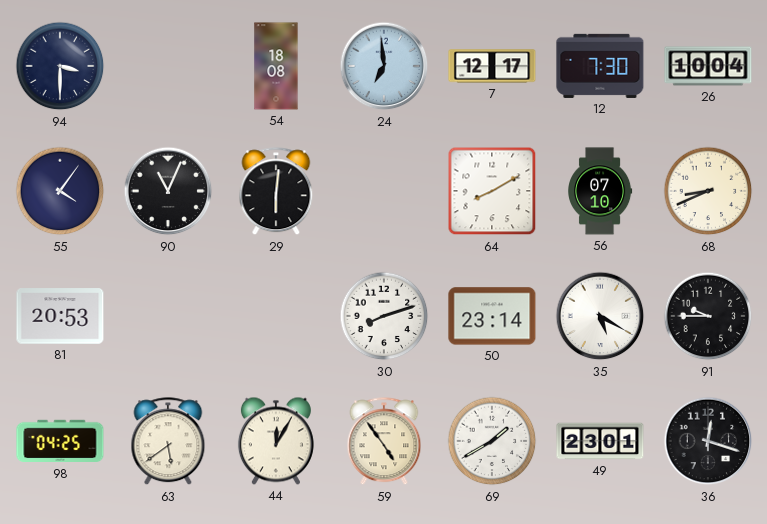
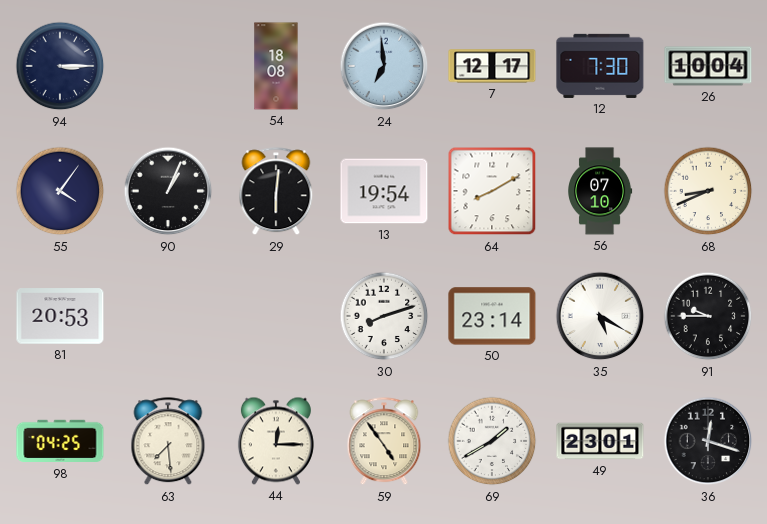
94: 3:30 -> 3:15
90: 11:04 -> 1:04
13: none -> 19:54
63: 5:39 -> 7:29
44: 12:05 -> 12:15
